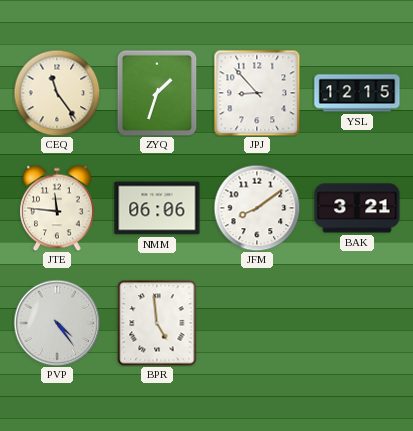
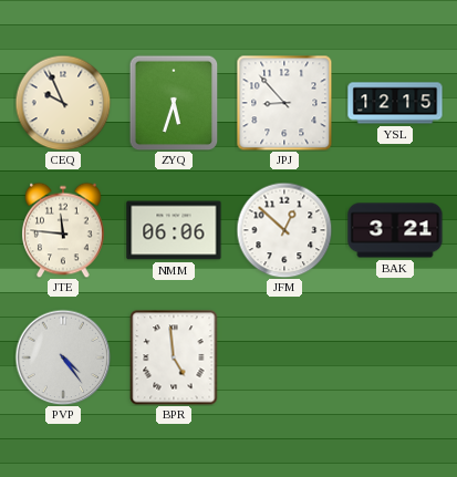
CEQ: 11:24 -> 9:56
ZYQ: 1:33 -> 5:33
JFM: 8:09 -> 12:52
